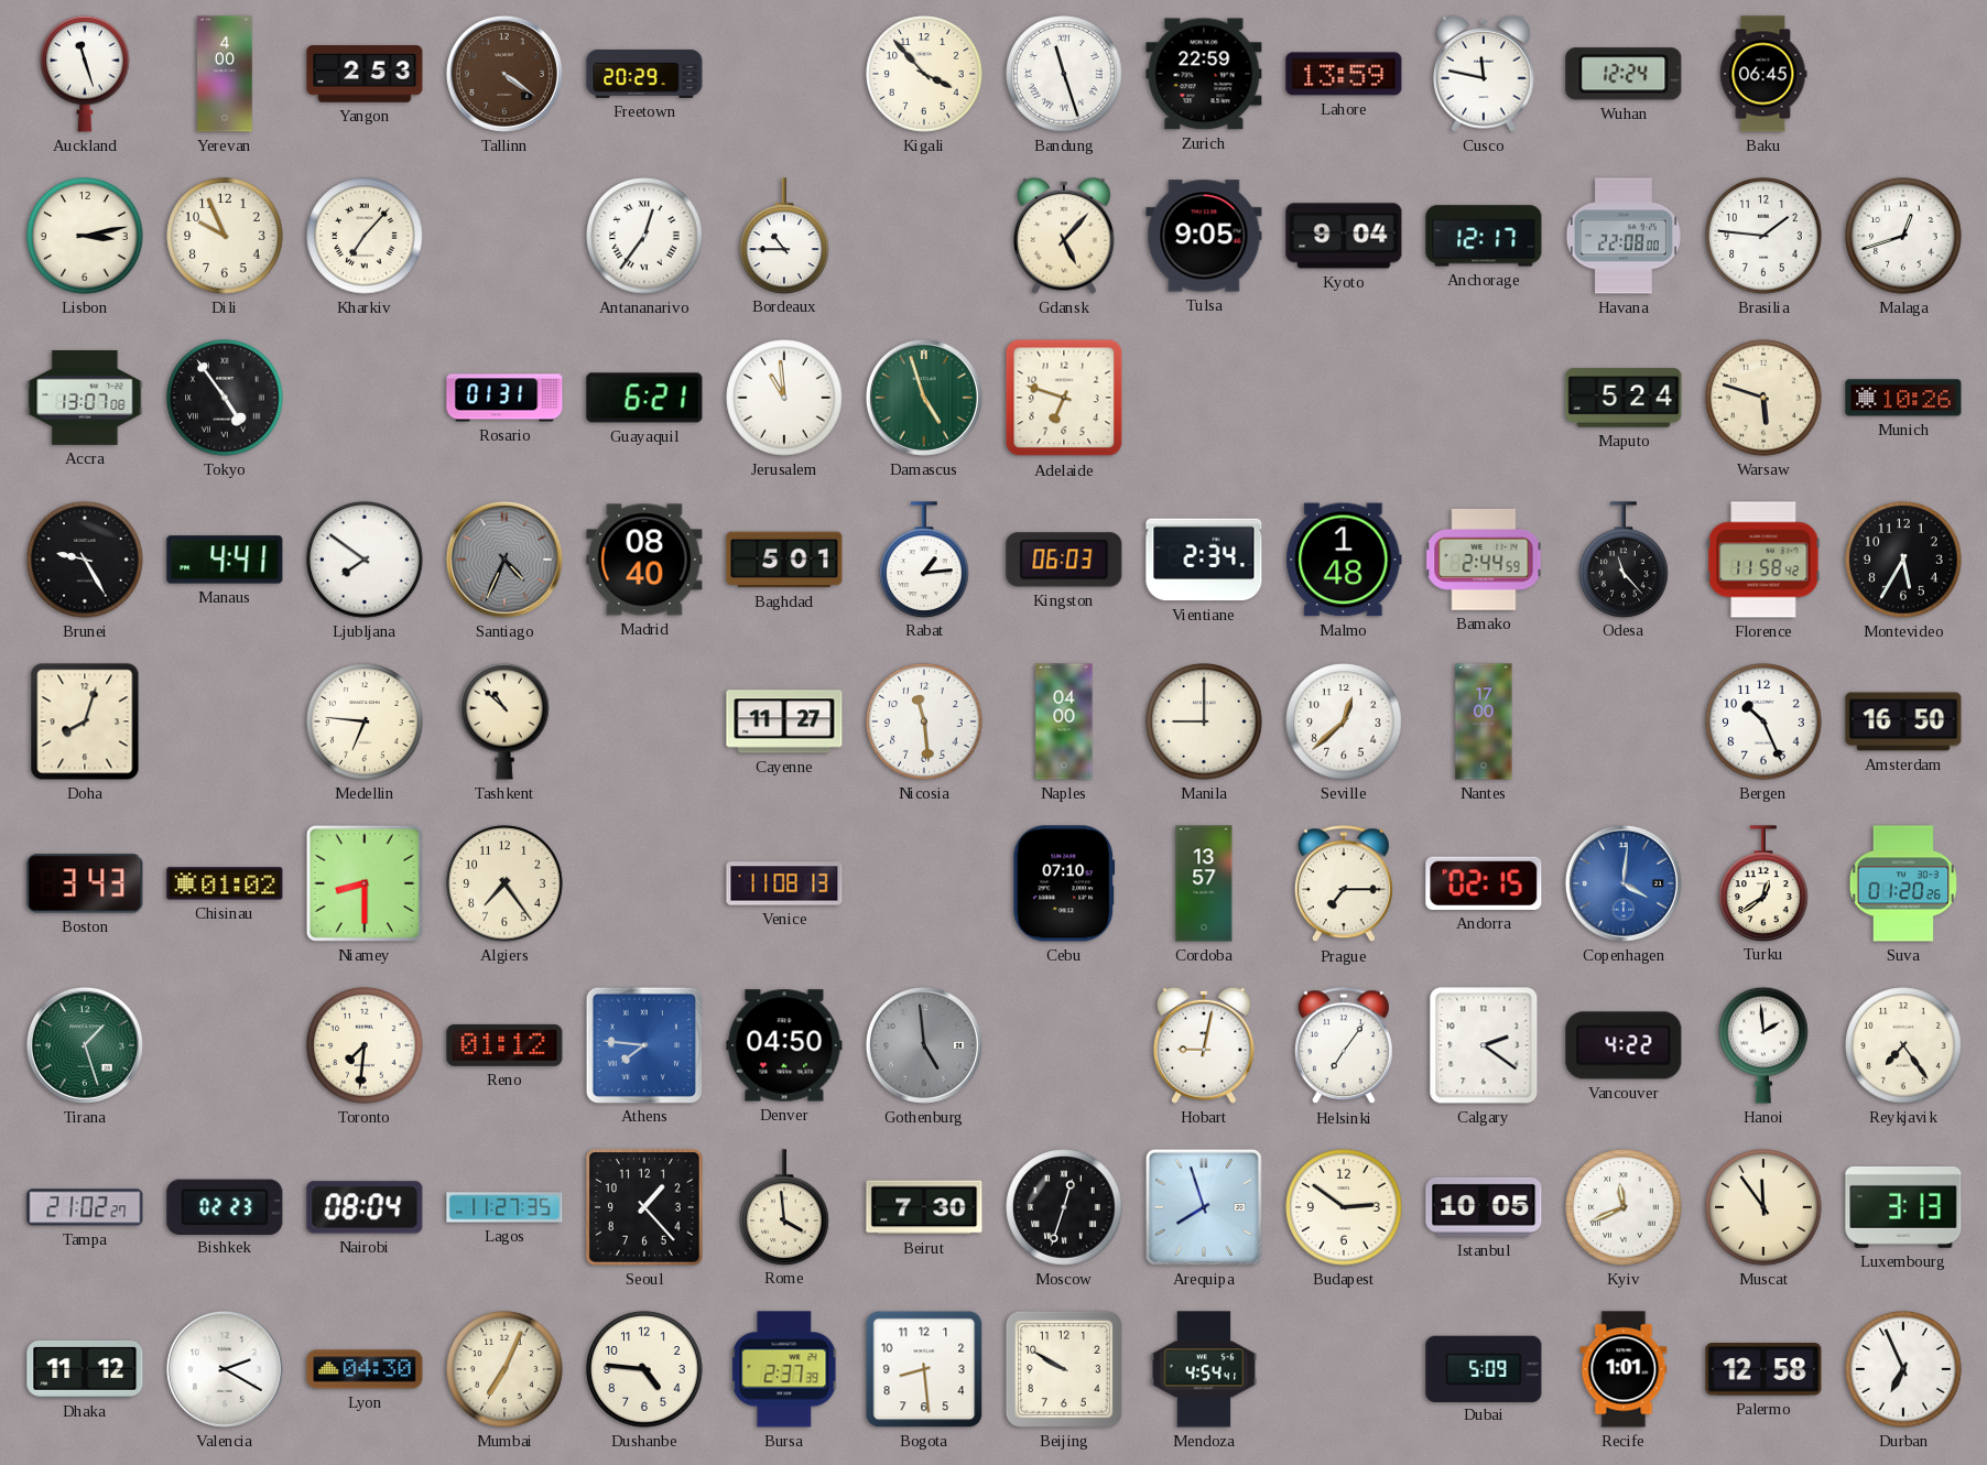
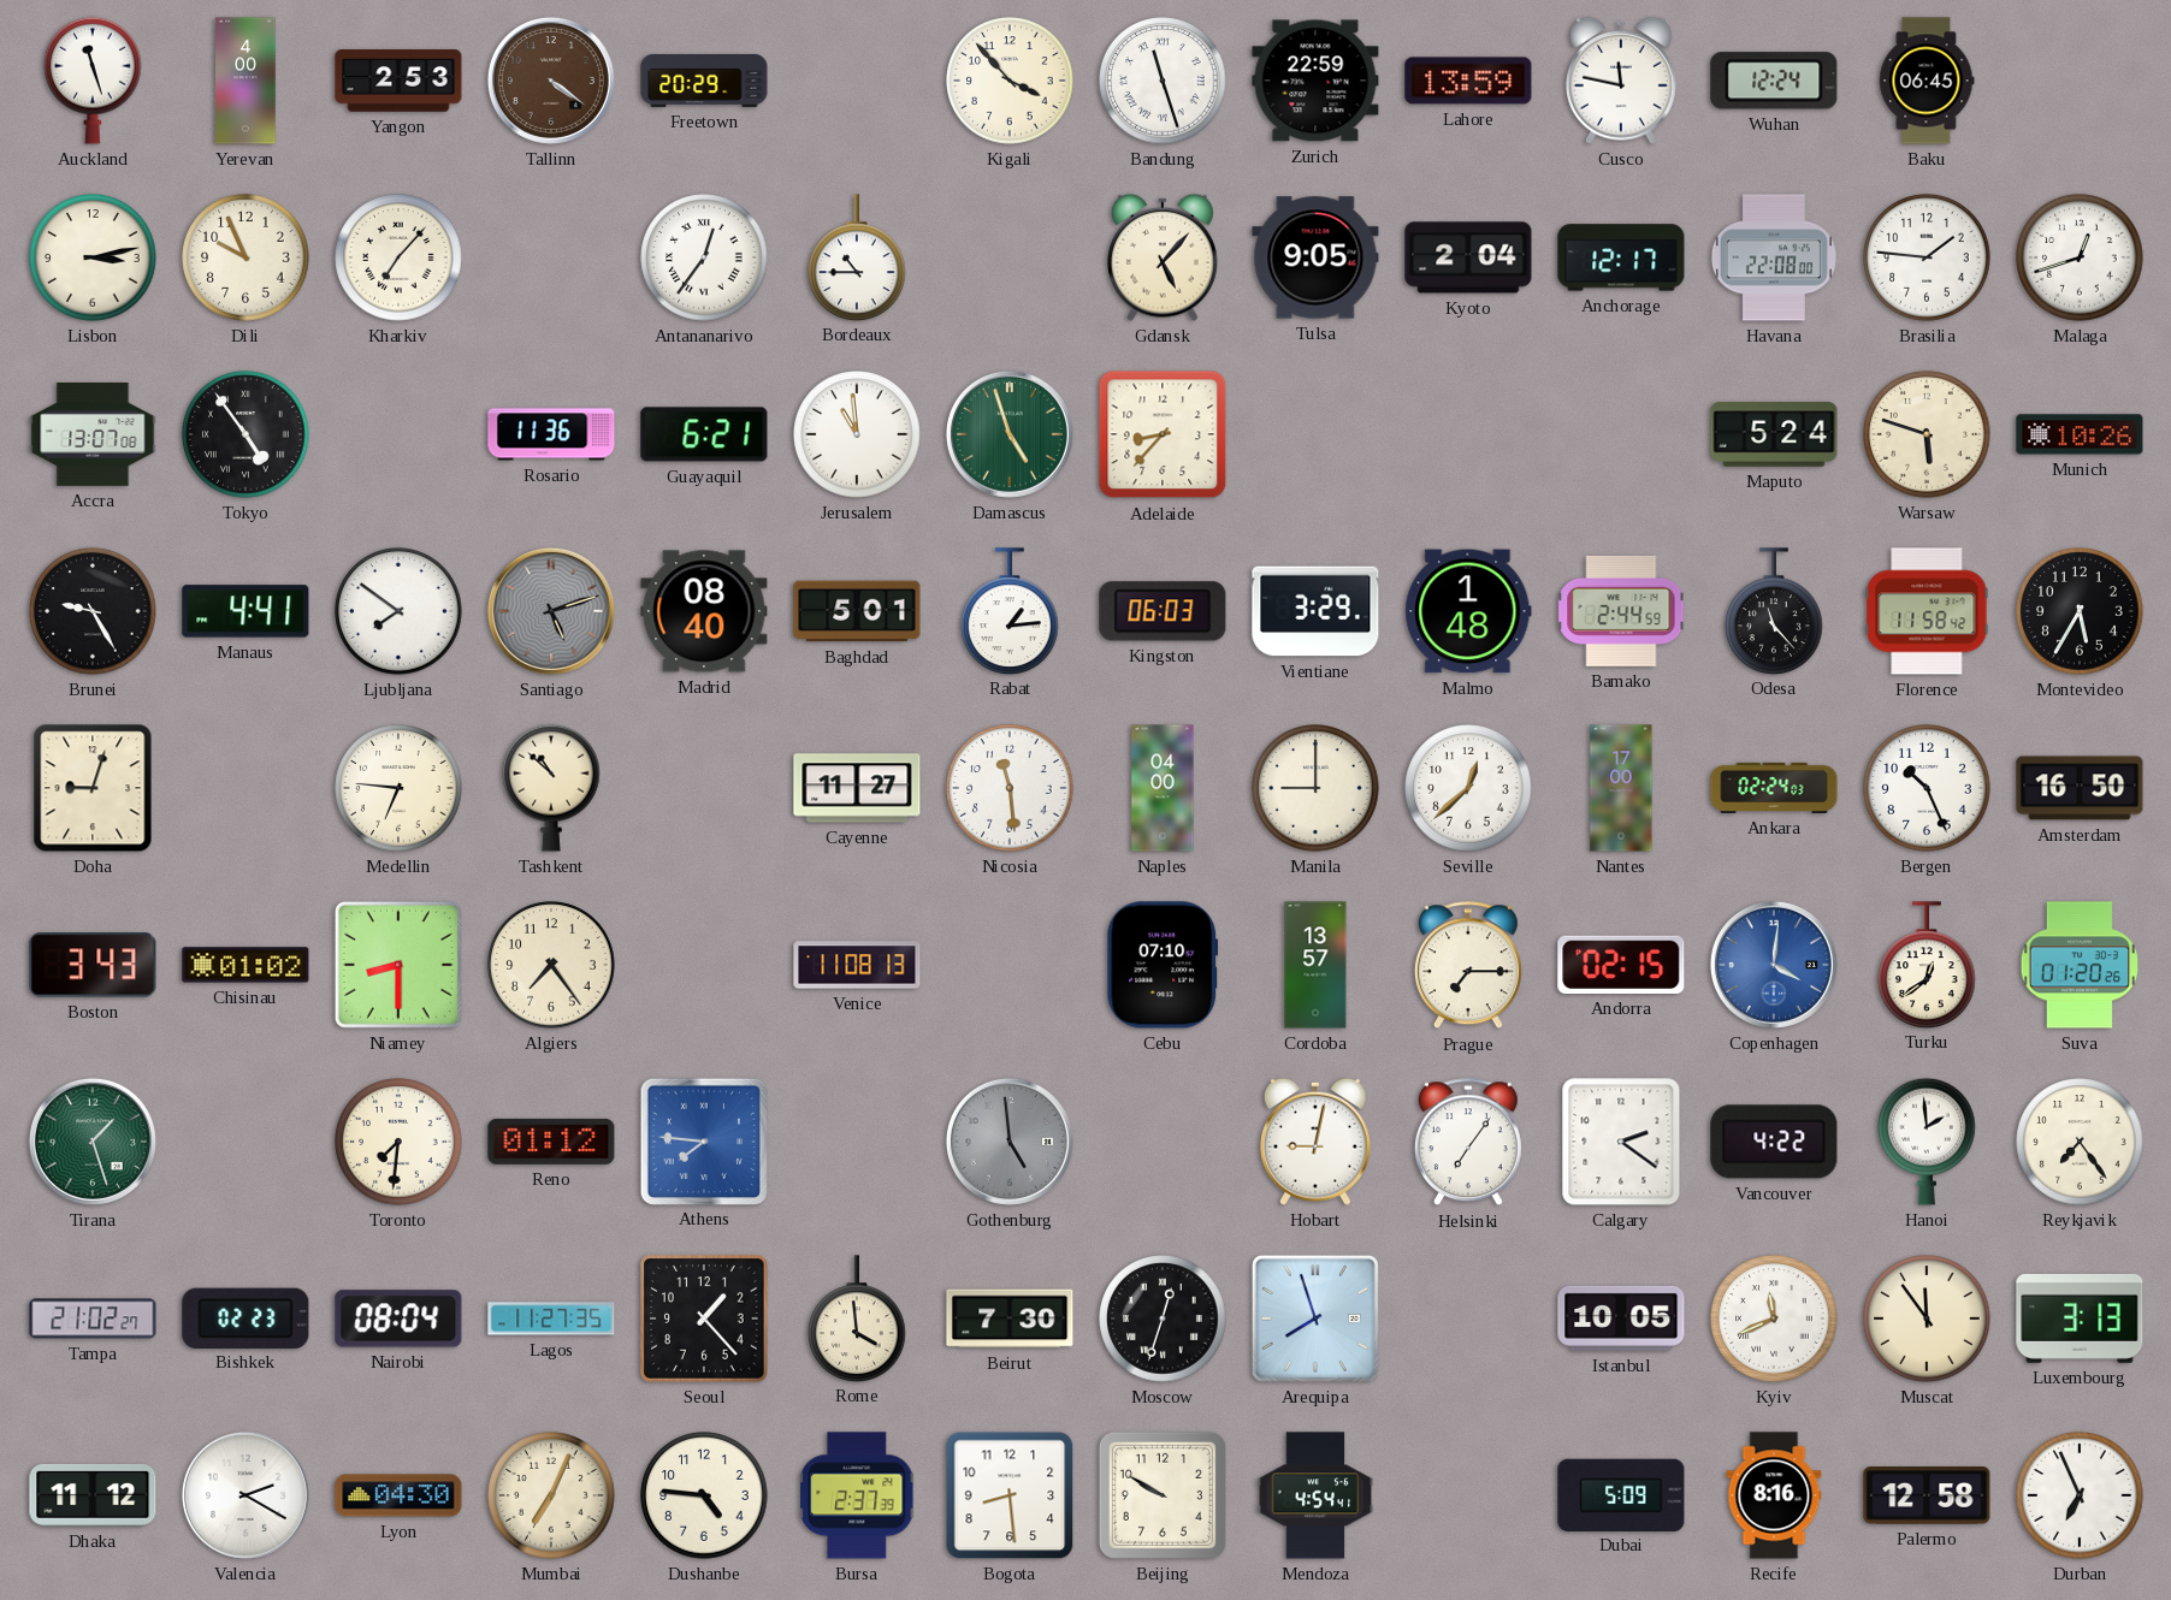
Kyoto: 9:04 -> 2:04
Rosario: 01:31 -> 11:36
Adelaide: 6:48 -> 8:37
Santiago: 4:34 -> 5:12
Vientiane: 2:34 -> 3:29
Doha: 8:03 -> 9:03
Ankara: none -> 02:24
Denver: 04:50 -> none
Budapest: 2:51 -> none
Recife: 1:01 -> 8:16
